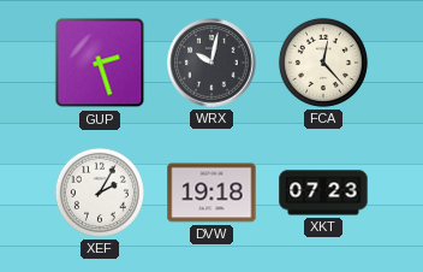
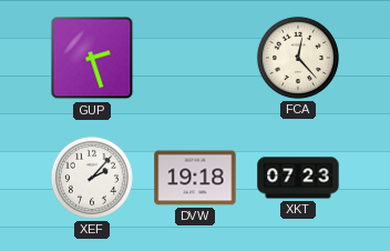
WRX: 10:02 -> none
XEF: 2:05 -> 2:07
